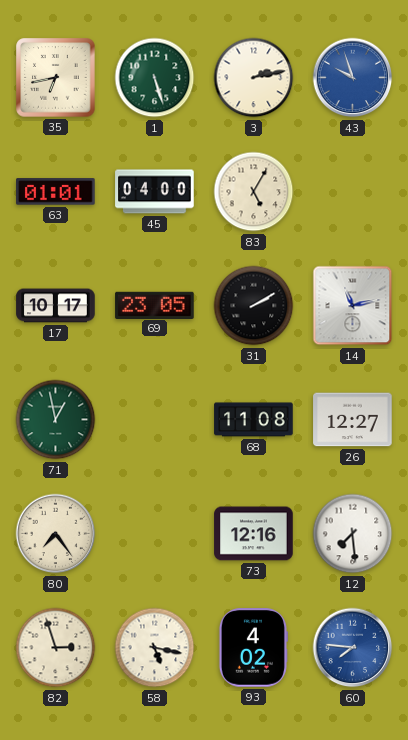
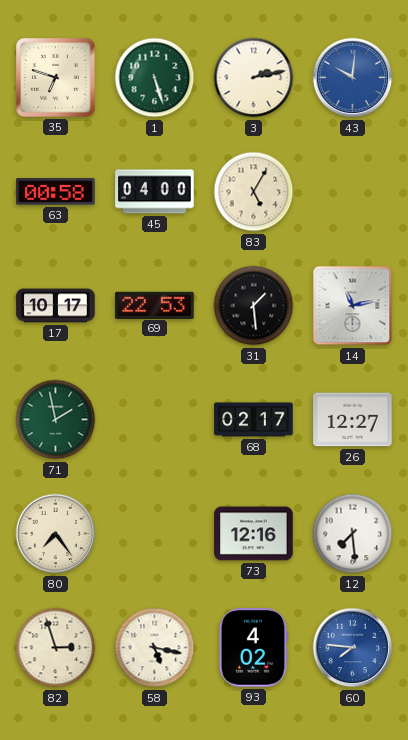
35: 6:43 -> 6:48
43: 9:57 -> 10:01
63: 01:01 -> 00:58
69: 23:05 -> 22:53
31: 2:10 -> 1:29
71: 12:58 -> 1:58
68: 11:08 -> 02:17
